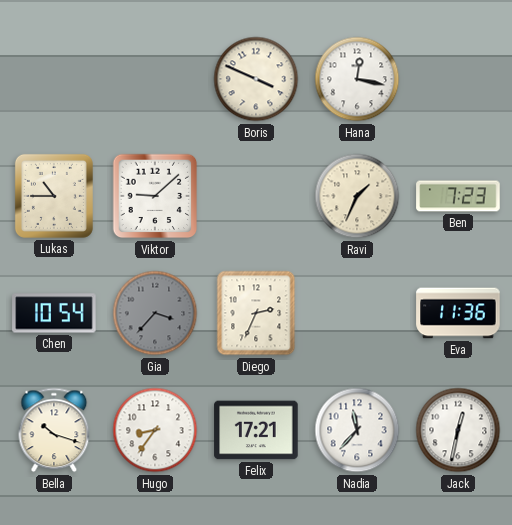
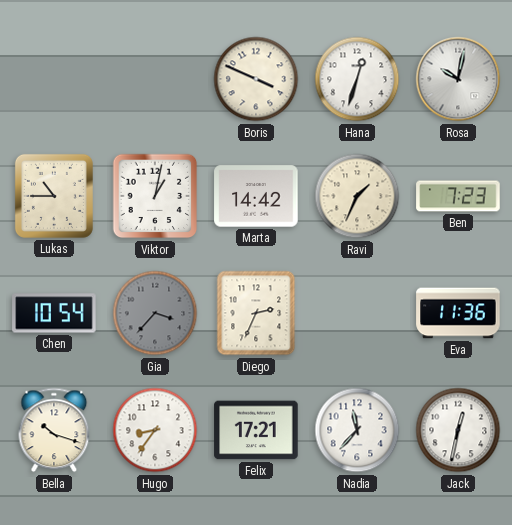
Hana: 12:17 -> 12:33
Rosa: none -> 10:02
Viktor: 9:08 -> 1:02
Marta: none -> 14:42
